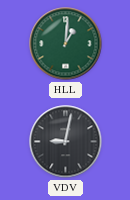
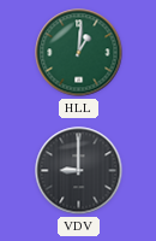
VDV: 9:02 -> 9:00
